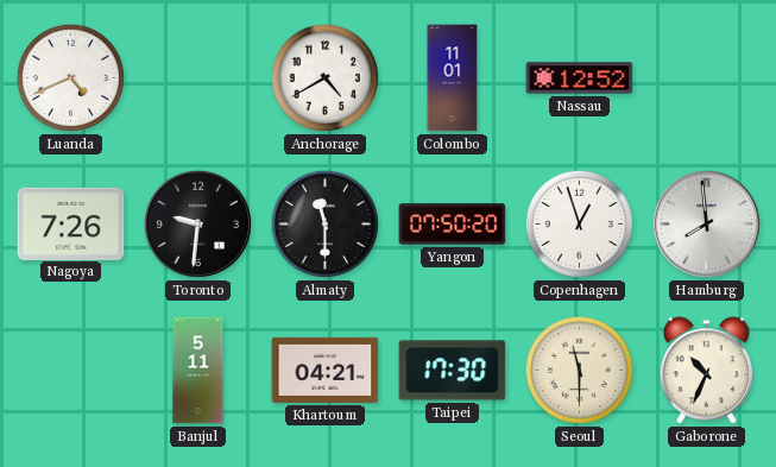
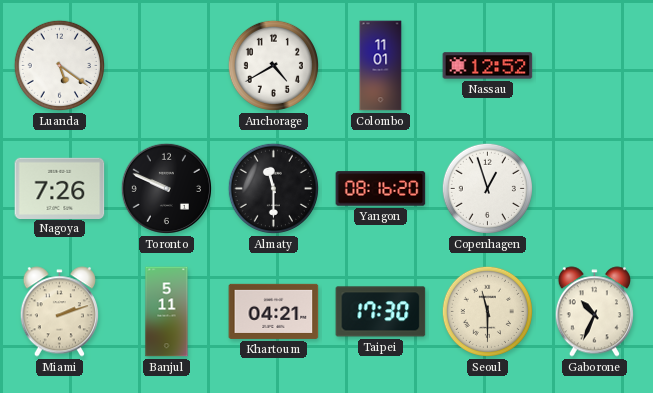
Luanda: 4:41 -> 5:21
Toronto: 9:31 -> 9:49
Yangon: 07:50 -> 08:16
Hamburg: 7:59 -> none
Miami: none -> 2:12
